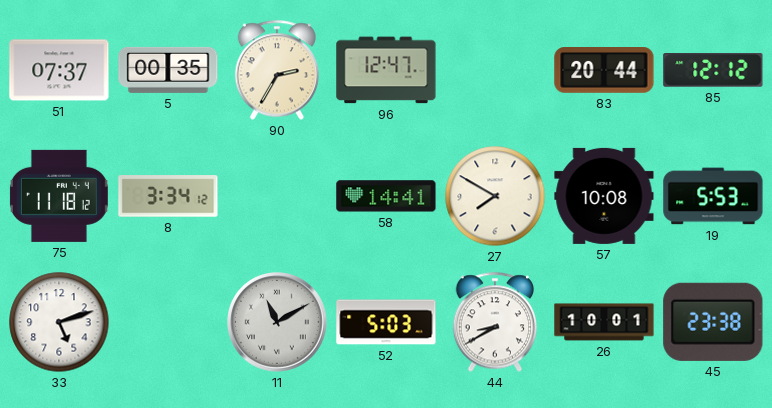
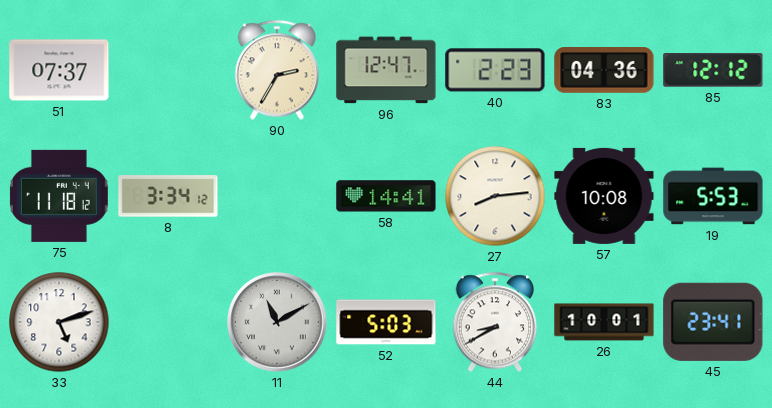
5: 00:35 -> none
40: none -> 2:23
83: 20:44 -> 04:36
27: 7:50 -> 8:14
45: 23:38 -> 23:41
